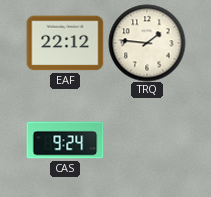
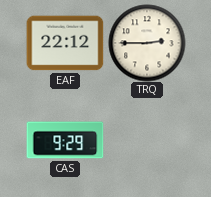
TRQ: 1:46 -> 2:45
CAS: 9:24 -> 9:29
